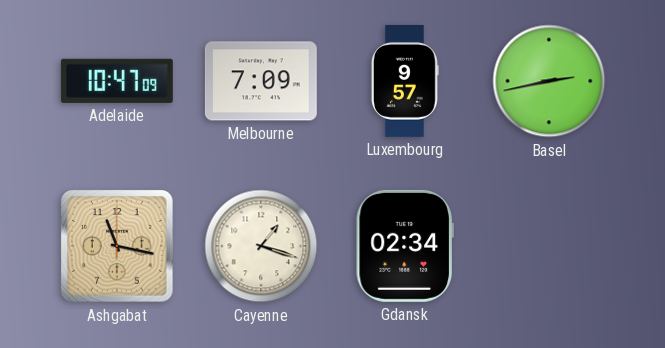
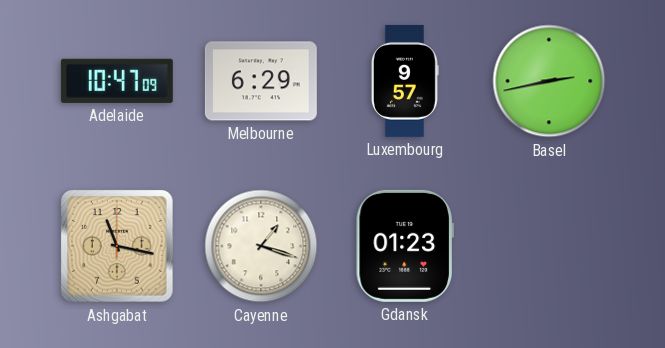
Melbourne: 7:09 -> 6:29
Gdansk: 02:34 -> 01:23
